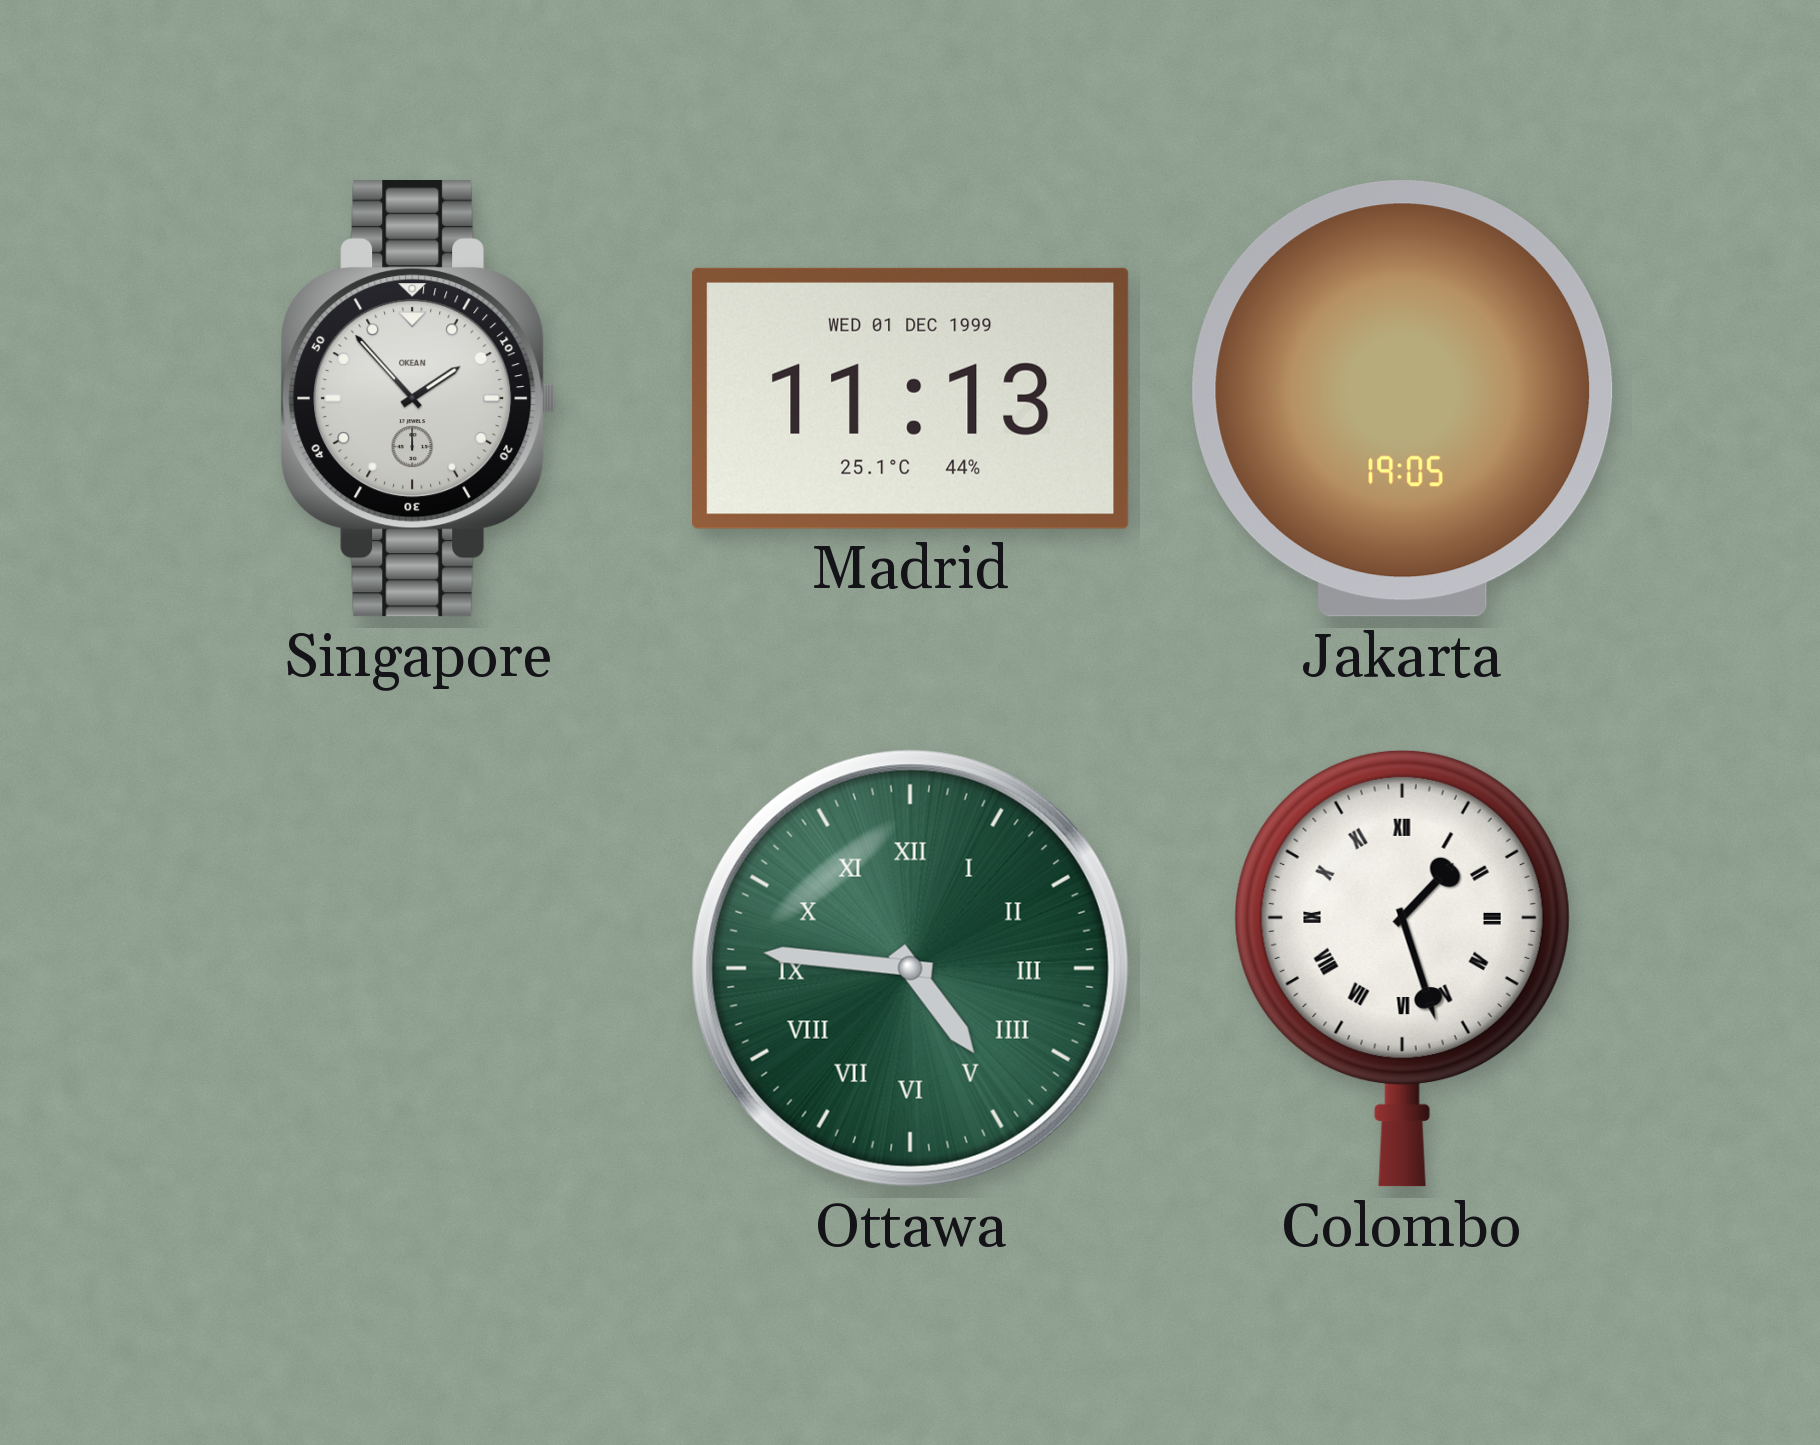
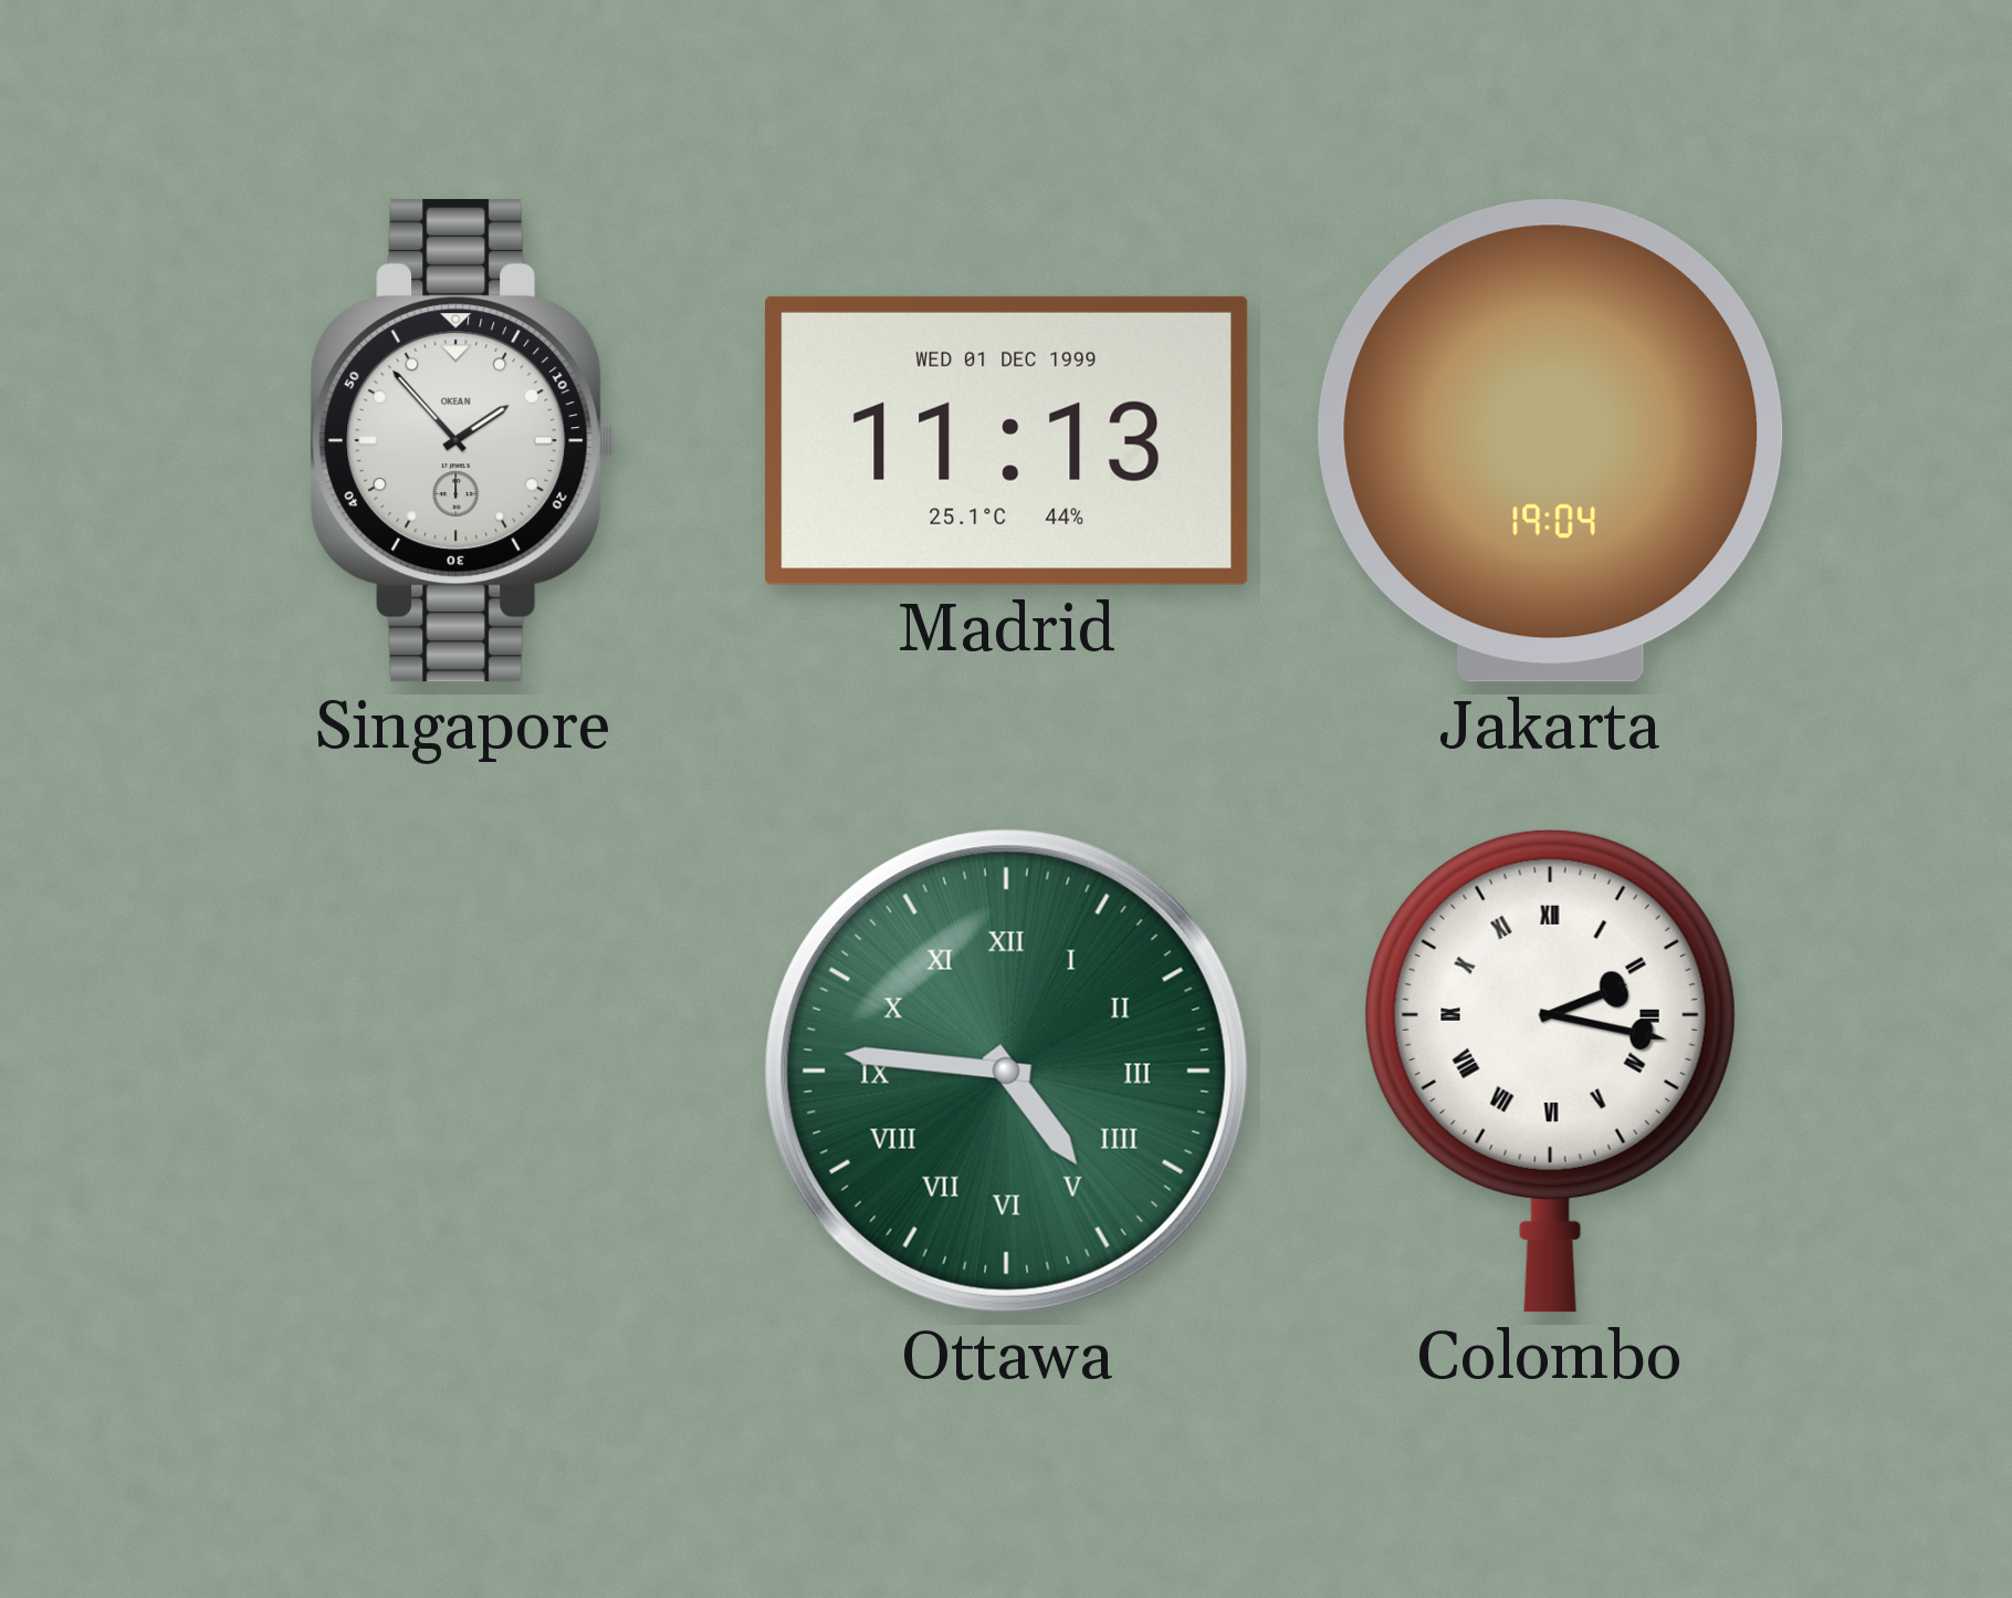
Jakarta: 19:05 -> 19:04
Colombo: 1:27 -> 2:17
